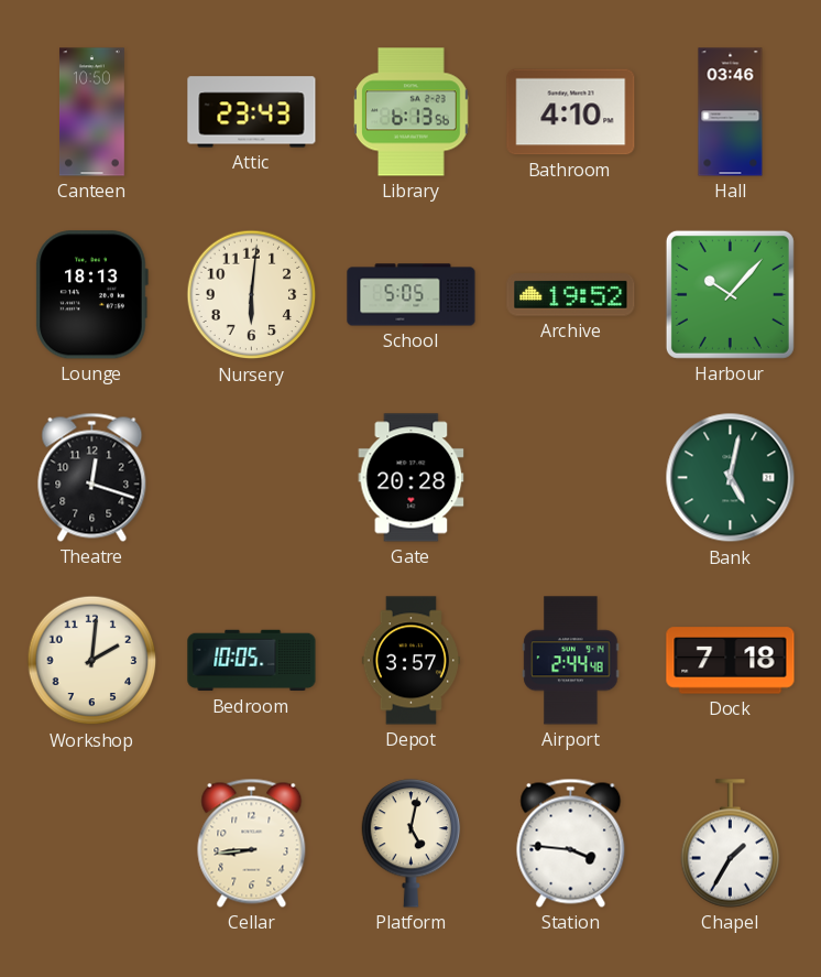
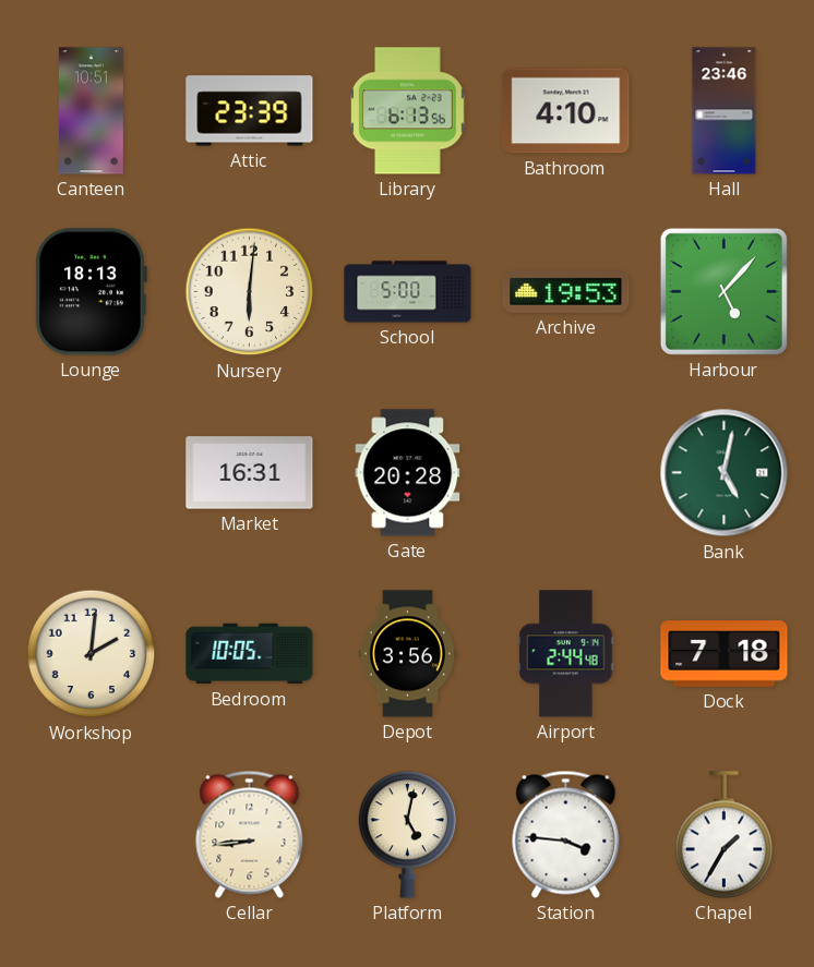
Canteen: 10:50 -> 10:51
Attic: 23:43 -> 23:39
Hall: 03:46 -> 23:46
School: 5:05 -> 5:00
Archive: 19:52 -> 19:53
Harbour: 10:07 -> 5:07
Theatre: 12:18 -> none
Market: none -> 16:31
Depot: 3:57 -> 3:56
